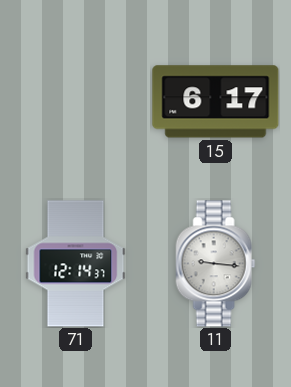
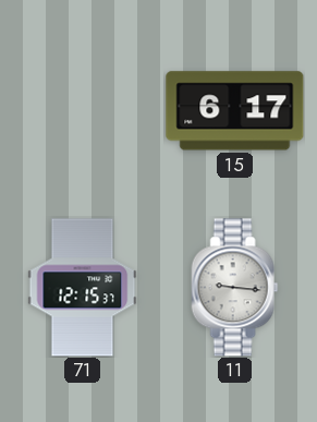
71: 12:14 -> 12:15
